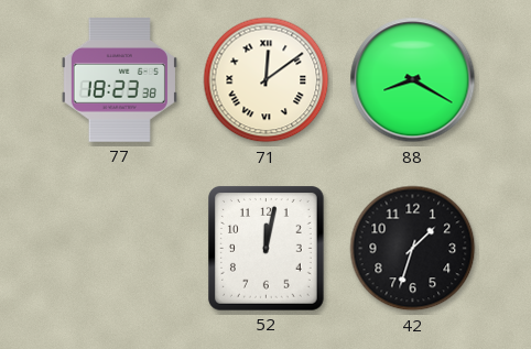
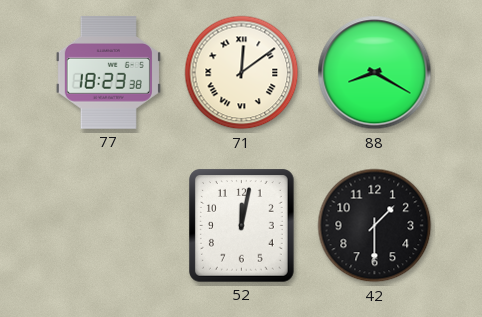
42: 1:33 -> 1:30
